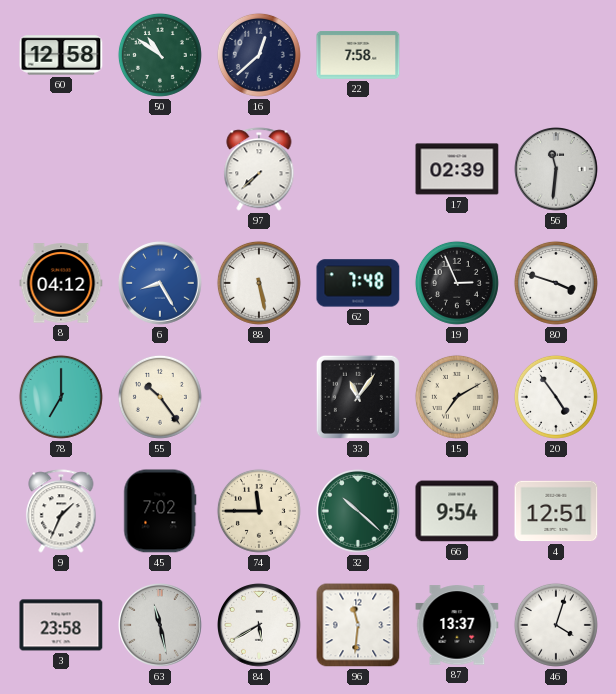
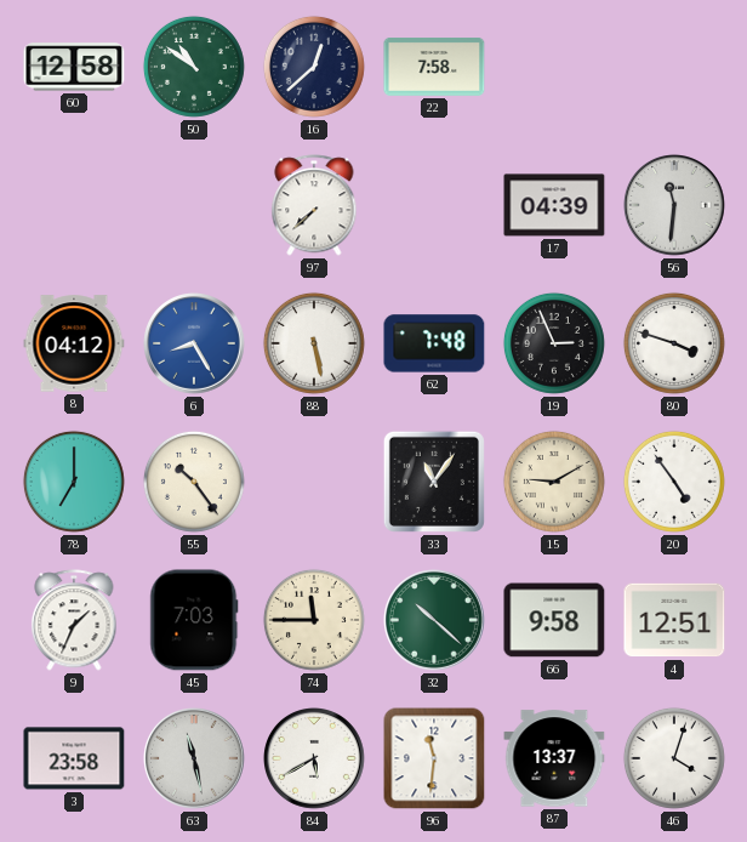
17: 02:39 -> 04:39
15: 7:10 -> 9:10
45: 7:02 -> 7:03
66: 9:54 -> 9:58
